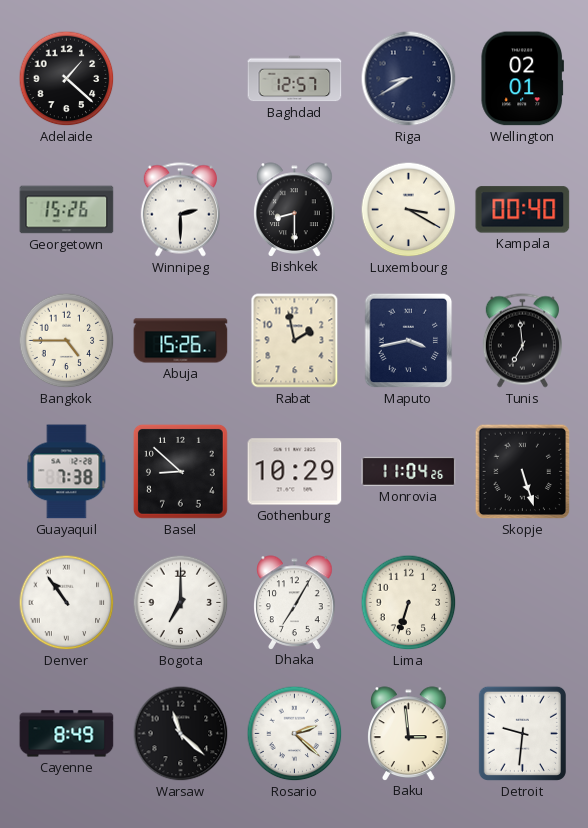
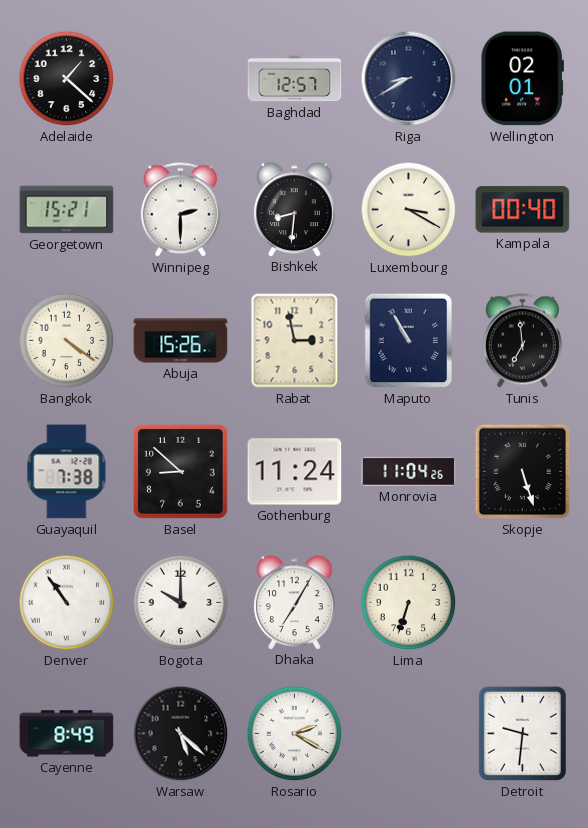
Georgetown: 15:26 -> 15:21
Bishkek: 8:30 -> 8:31
Bangkok: 4:45 -> 4:21
Rabat: 1:58 -> 2:58
Maputo: 3:43 -> 10:55
Gothenburg: 10:29 -> 11:24
Bogota: 7:00 -> 10:00
Warsaw: 11:22 -> 5:22
Rosario: 2:22 -> 2:20
Baku: 2:59 -> none
